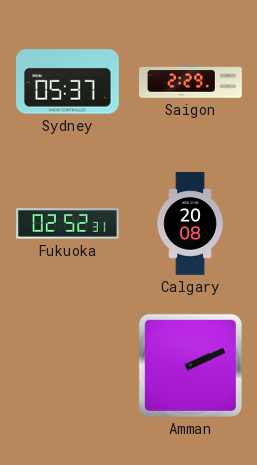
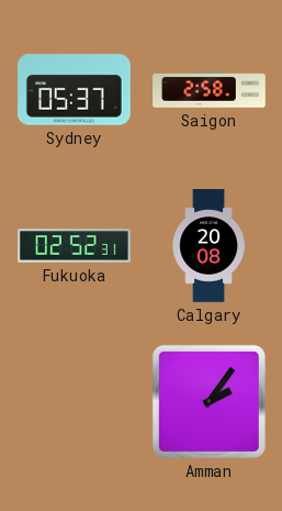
Saigon: 2:29 -> 2:58
Amman: 2:11 -> 2:06
